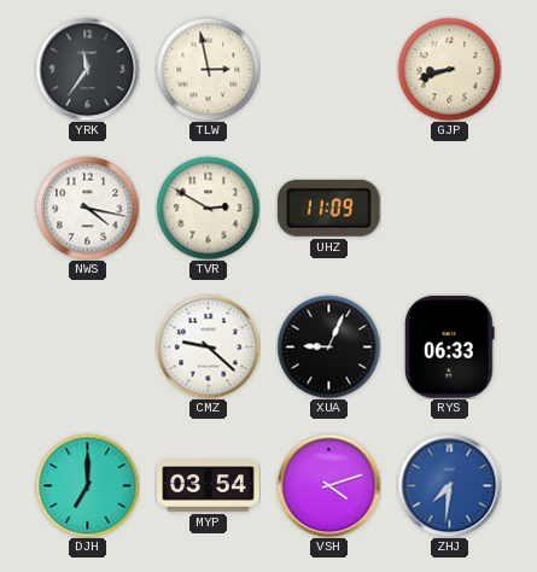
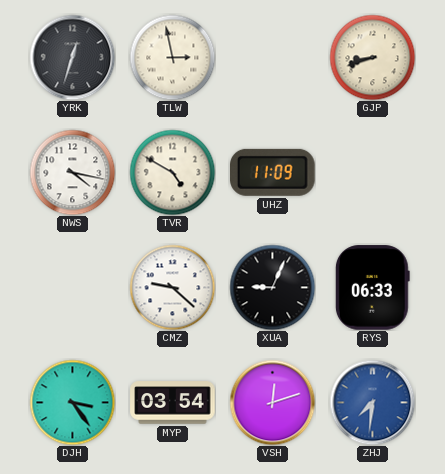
YRK: 11:36 -> 12:33
TVR: 2:50 -> 4:50
DJH: 7:00 -> 3:24
VSH: 4:12 -> 12:12
